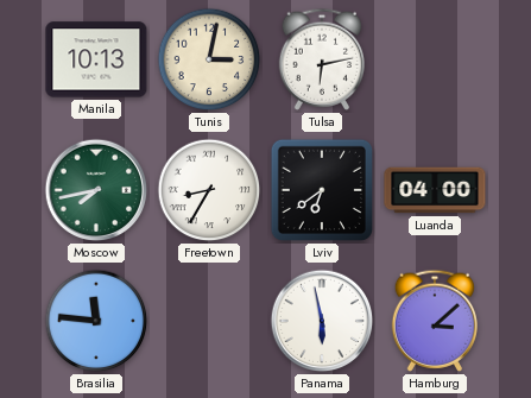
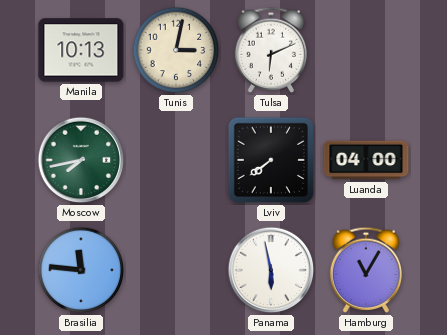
Tulsa: 6:13 -> 6:11
Freetown: 8:35 -> none
Lviv: 6:39 -> 7:39
Hamburg: 3:08 -> 11:05
